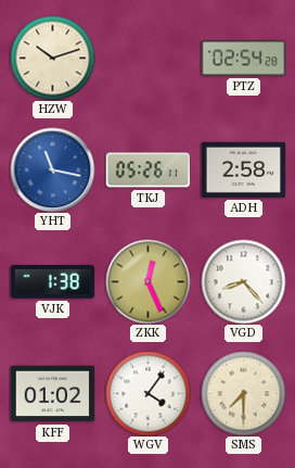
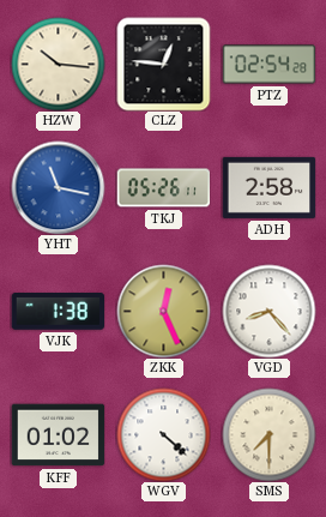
HZW: 10:12 -> 10:16
CLZ: none -> 12:46
WGV: 4:06 -> 4:22
